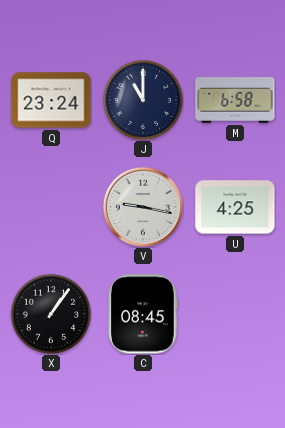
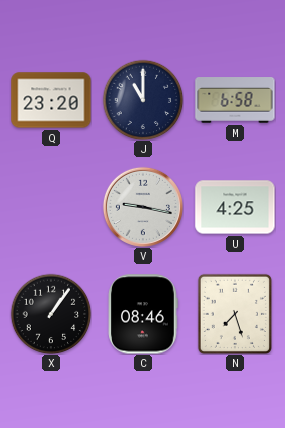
Q: 23:24 -> 23:20
C: 08:45 -> 08:46
N: none -> 7:27
